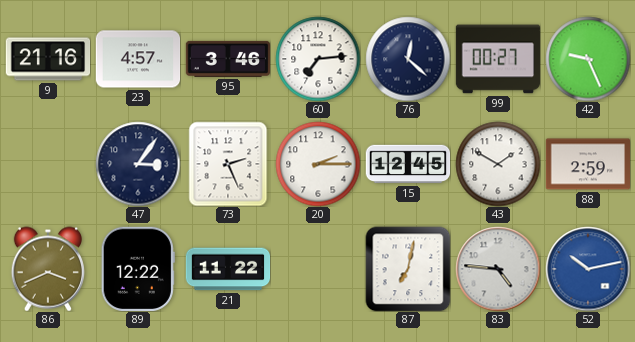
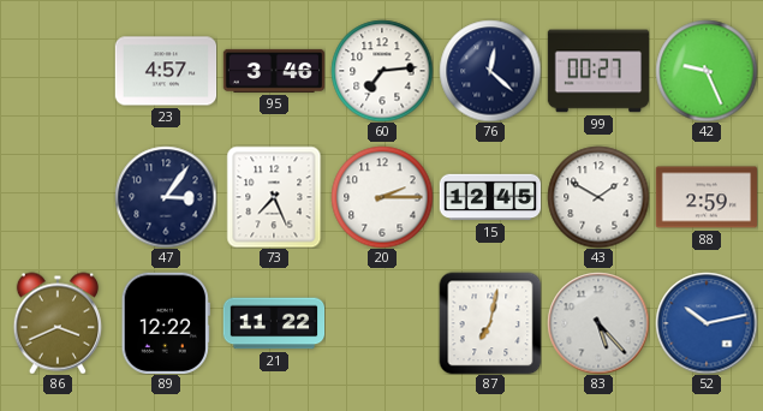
9: 21:16 -> none
73: 2:26 -> 7:26
83: 4:46 -> 5:23
